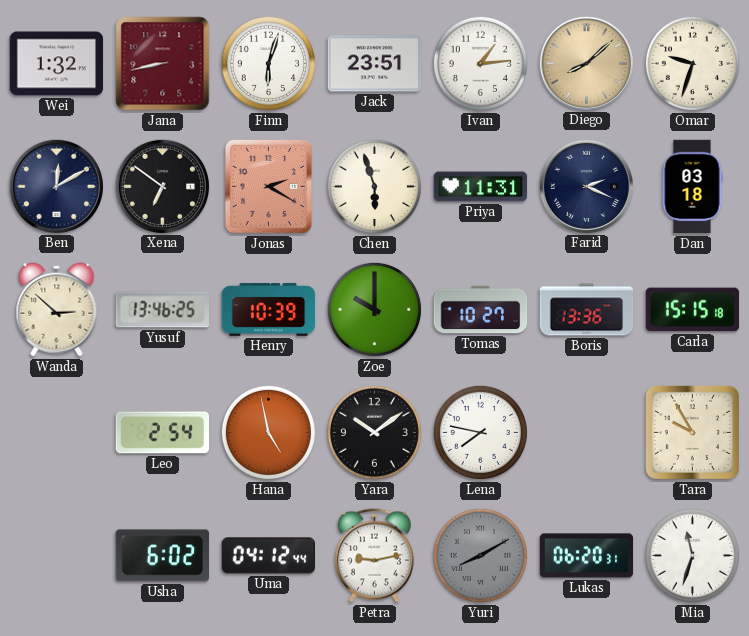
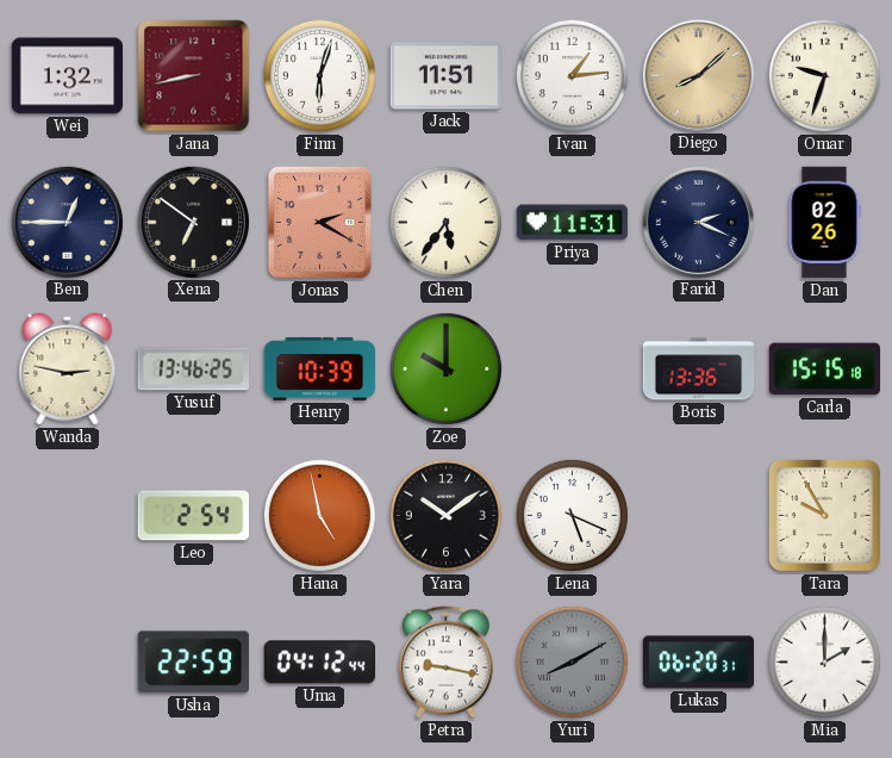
Jack: 23:51 -> 11:51
Ben: 12:10 -> 12:45
Chen: 5:57 -> 5:36
Dan: 03:18 -> 02:26
Wanda: 2:52 -> 2:47
Tomas: 10:27 -> none
Lena: 7:47 -> 5:19
Usha: 6:02 -> 22:59
Petra: 9:13 -> 9:17
Mia: 11:33 -> 2:00
